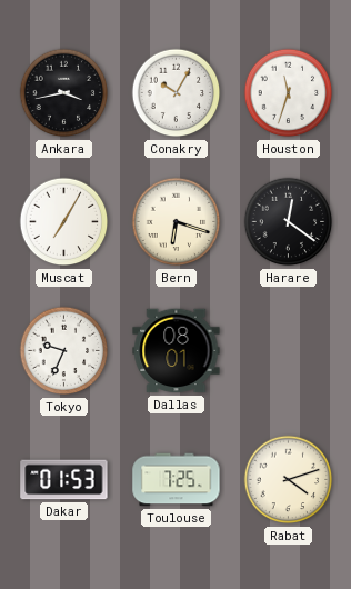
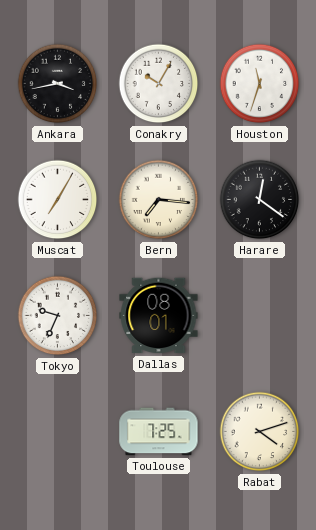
Bern: 6:18 -> 7:16
Dakar: 01:53 -> none
